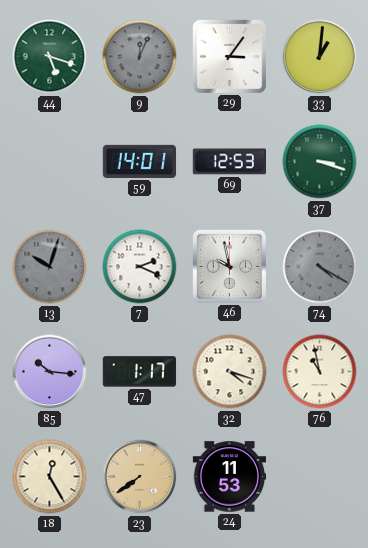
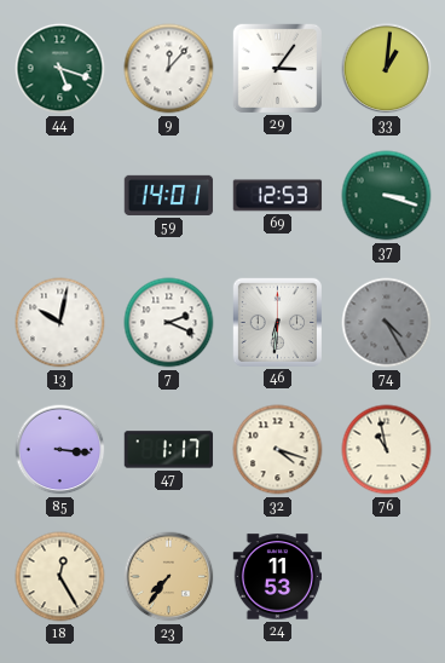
9: 12:04 -> 12:07
9 dial: grey -> white
13: 10:03 -> 10:02
13 dial: grey -> white
46: 9:58 -> 6:31
74: 4:20 -> 4:25
85: 10:16 -> 3:16
23: 7:39 -> 7:36
